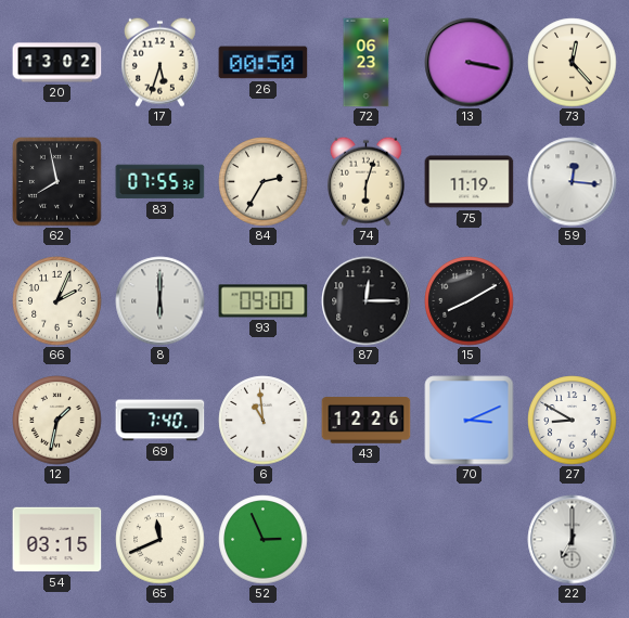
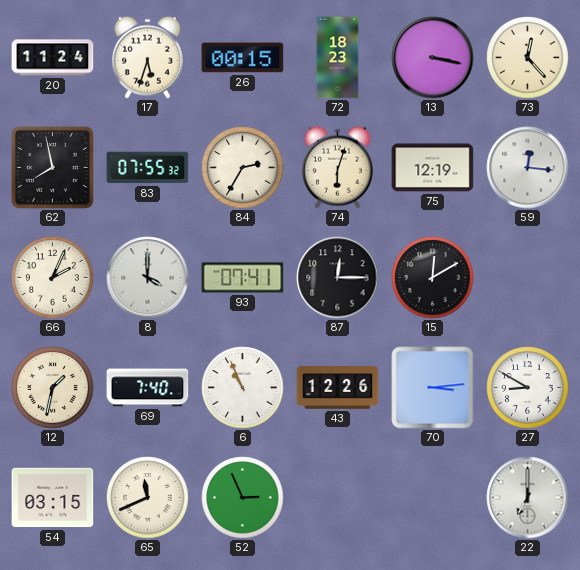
20: 13:02 -> 11:24
26: 00:50 -> 00:15
72: 06:23 -> 18:23
75: 11:19 -> 12:19
8: 6:00 -> 4:00
93: 09:00 -> 07:41
15: 8:10 -> 12:10
6: 10:59 -> 10:56
70: 3:11 -> 3:14
